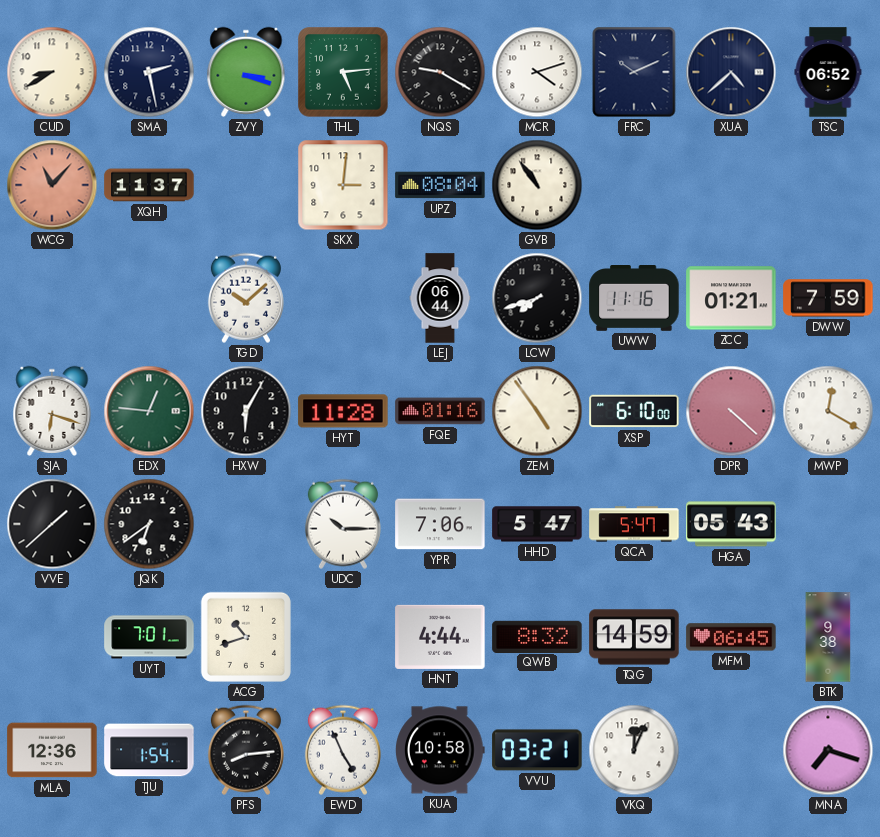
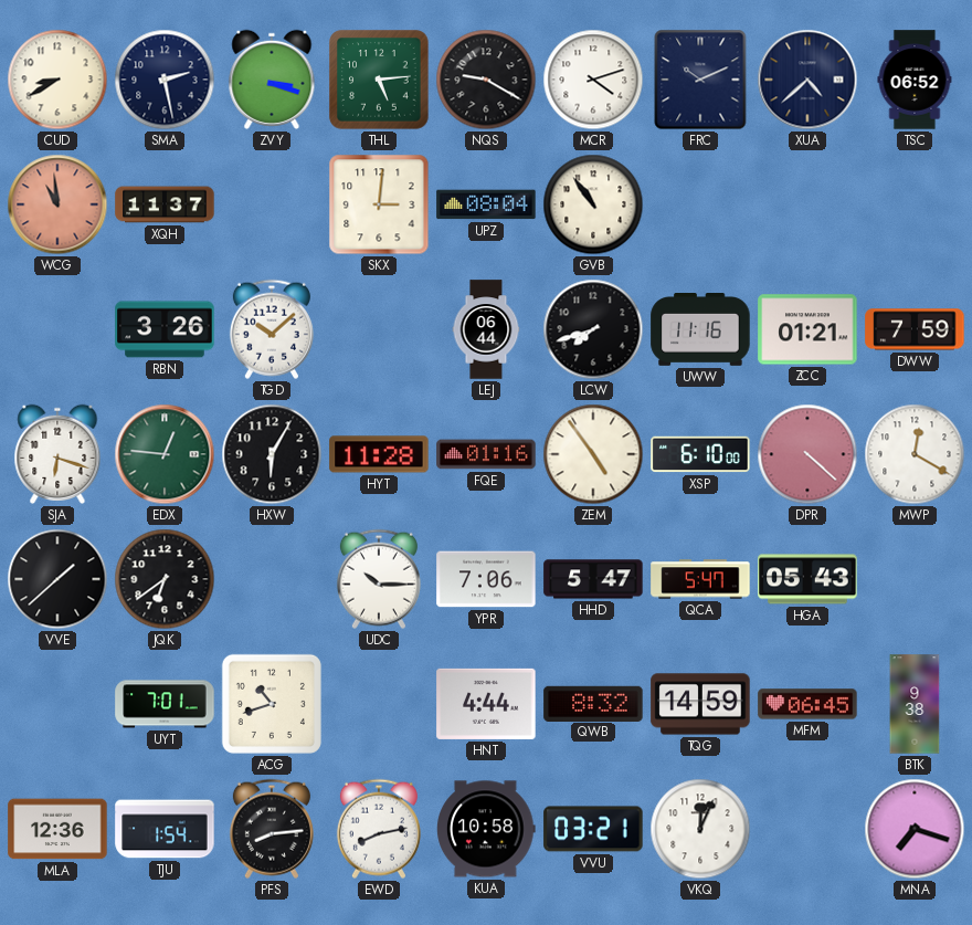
WCG: 11:07 -> 10:59
RBN: none -> 3:26
EWD: 4:56 -> 8:13
